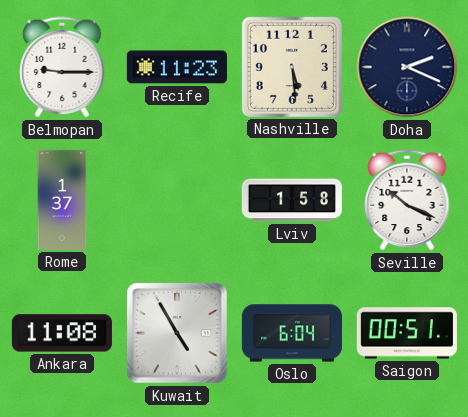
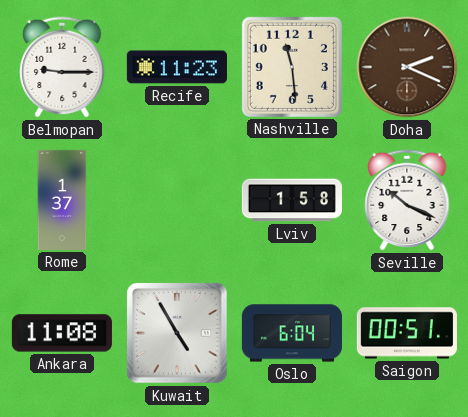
Nashville: 5:29 -> 11:29
Doha dial: navy -> brown
